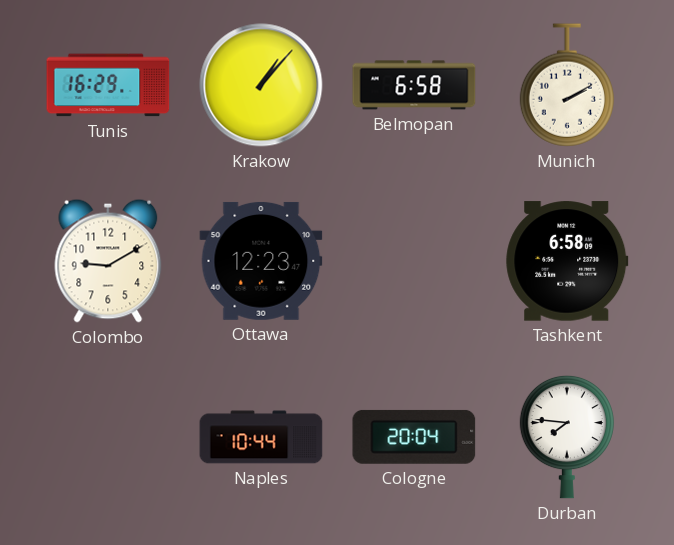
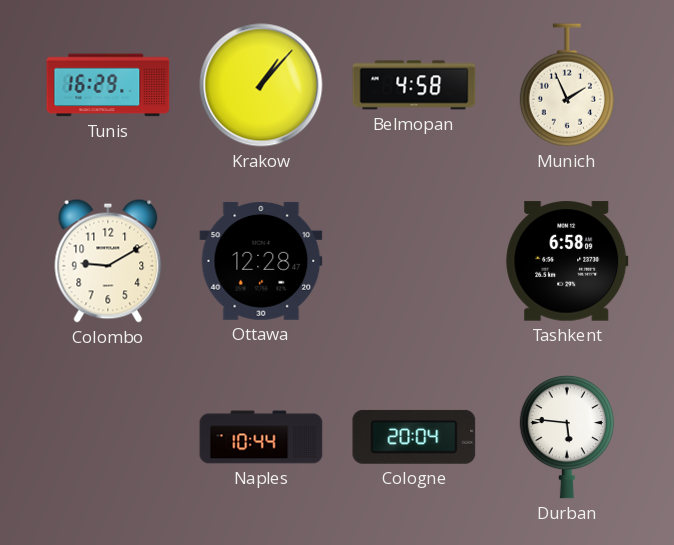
Belmopan: 6:58 -> 4:58
Munich: 2:10 -> 1:56
Ottawa: 12:23 -> 12:28
Durban: 7:46 -> 5:46
